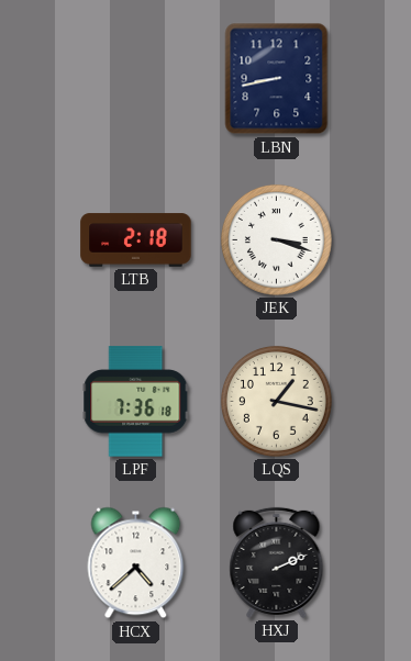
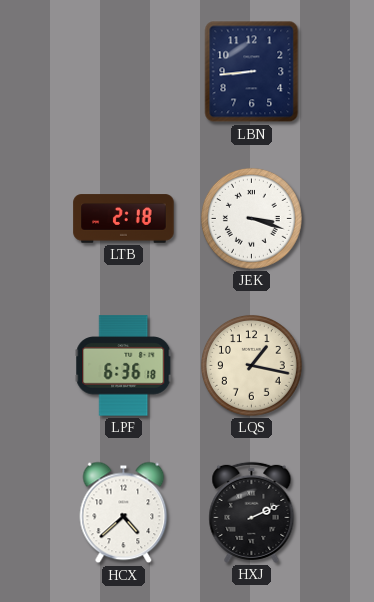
LBN: 8:43 -> 8:44
LPF: 7:36 -> 6:36
